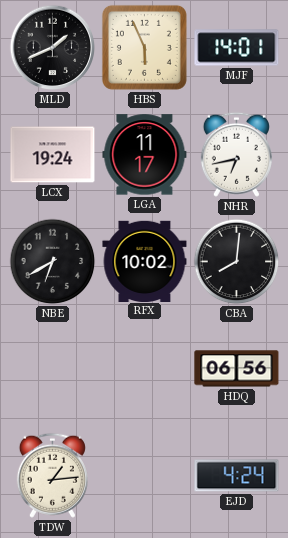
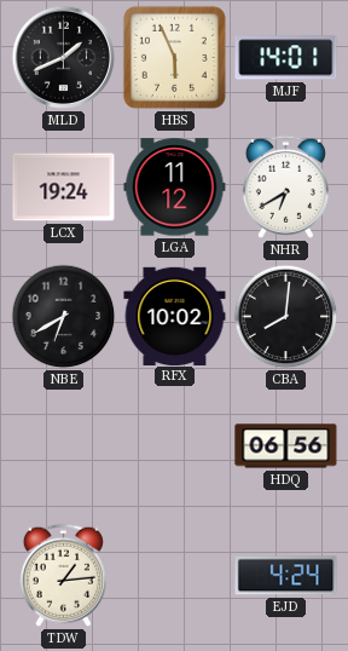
LGA: 11:17 -> 11:12
NHR: 6:43 -> 6:40
